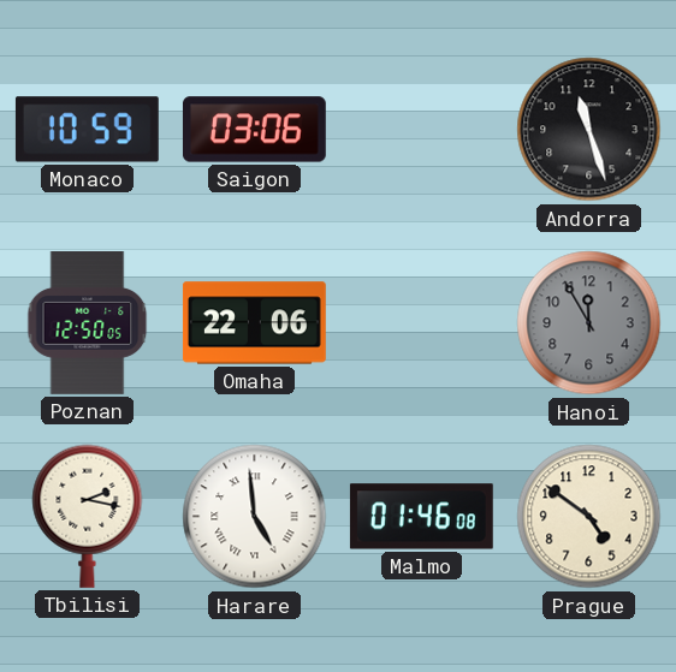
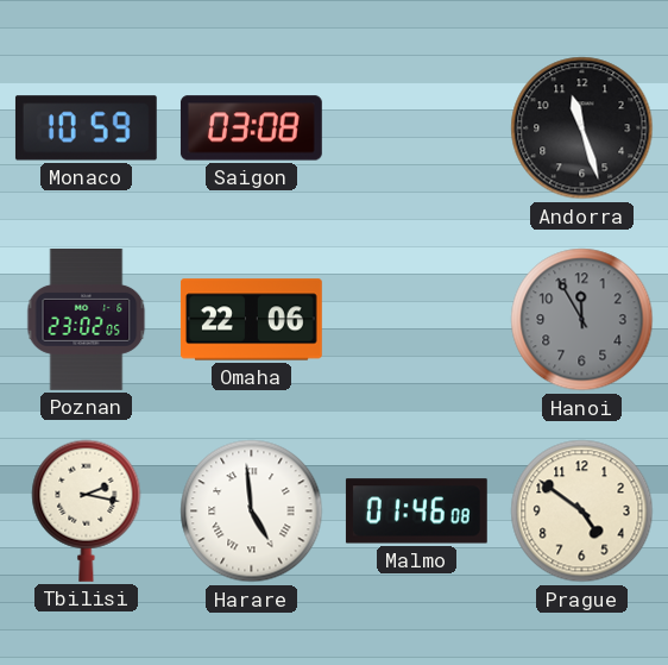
Saigon: 03:06 -> 03:08
Poznan: 12:50 -> 23:02
